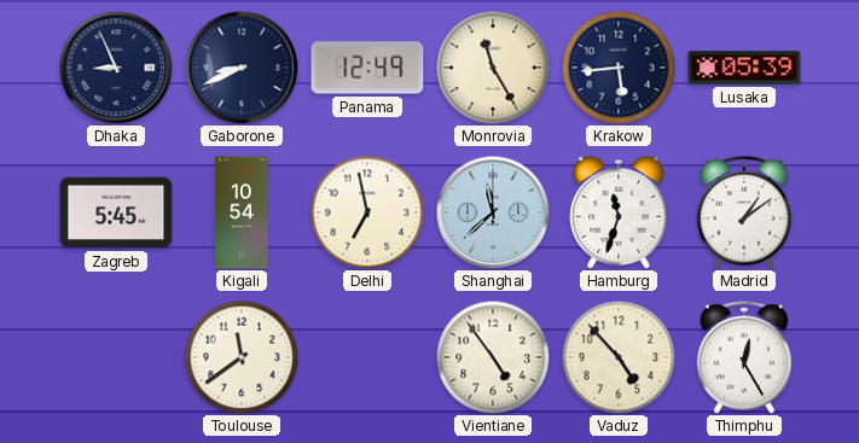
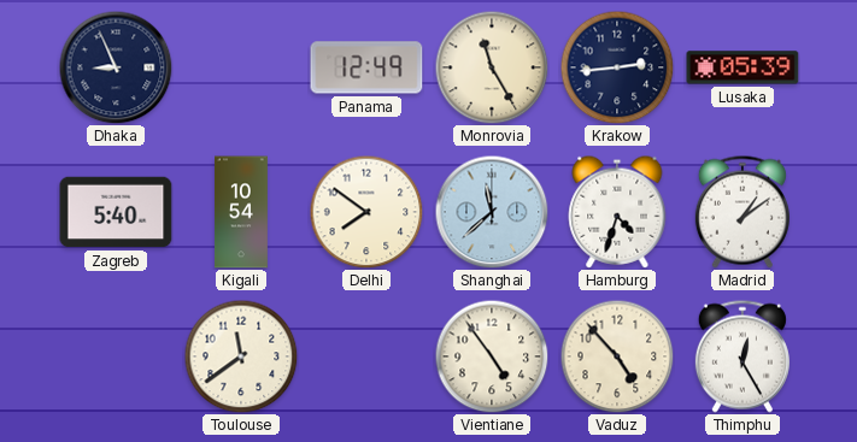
Gaborone: 8:41 -> none
Krakow: 5:44 -> 2:44
Zagreb: 5:45 -> 5:40
Delhi: 6:58 -> 7:51
Hamburg: 11:33 -> 4:33
